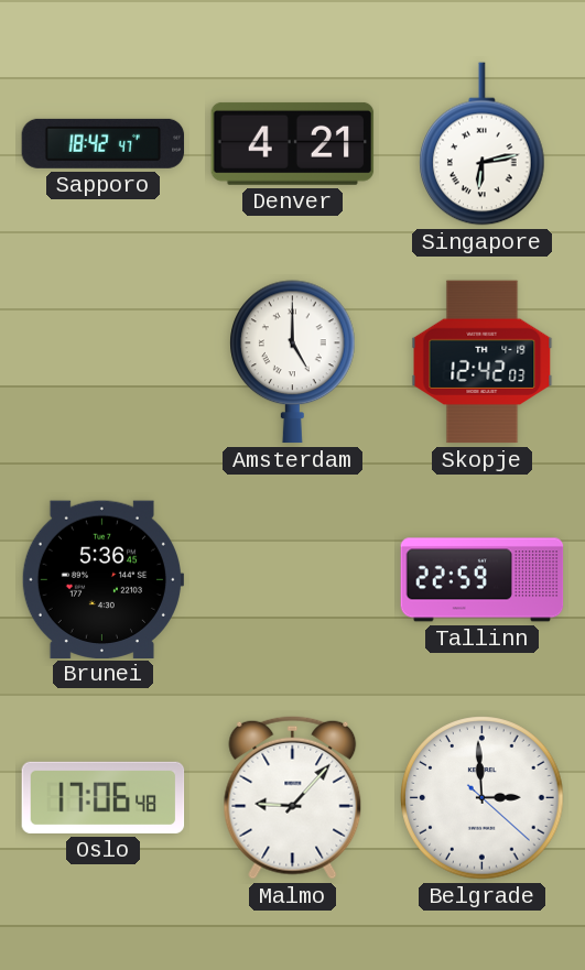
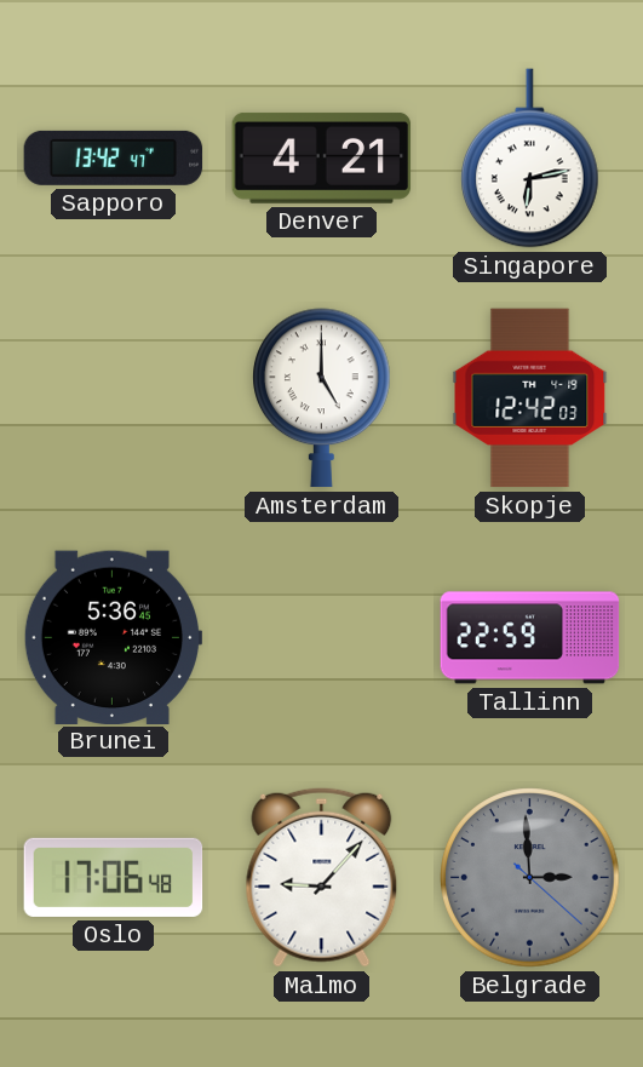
Sapporo: 18:42 -> 13:42
Belgrade dial: white -> grey
